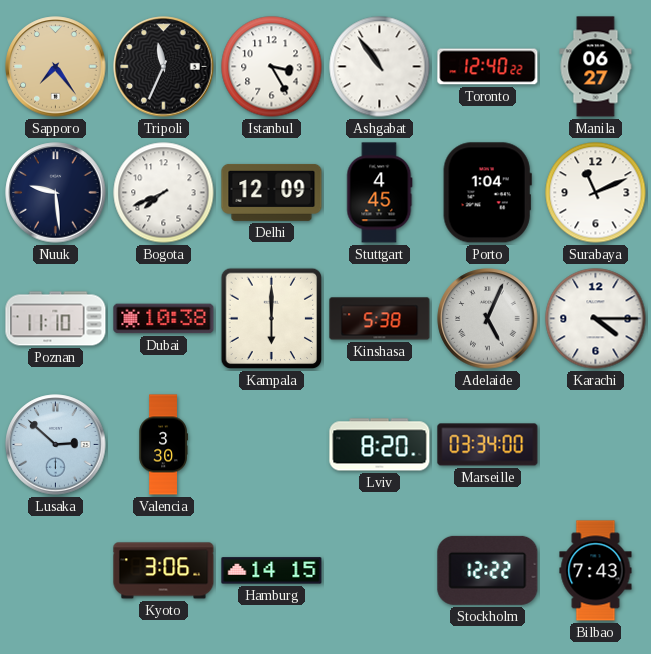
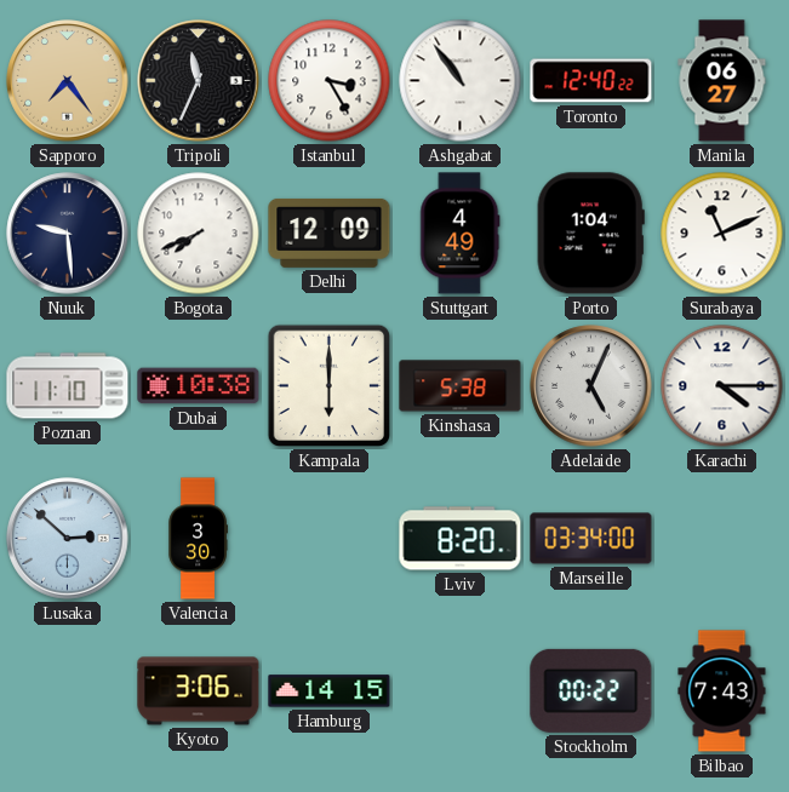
Stuttgart: 4:45 -> 4:49
Stockholm: 12:22 -> 00:22
